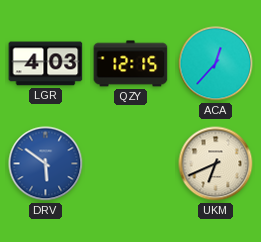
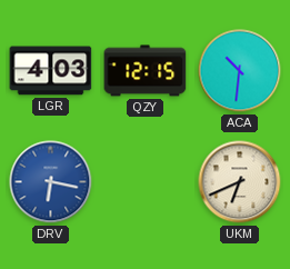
ACA: 12:37 -> 10:31
DRV: 5:51 -> 6:17
